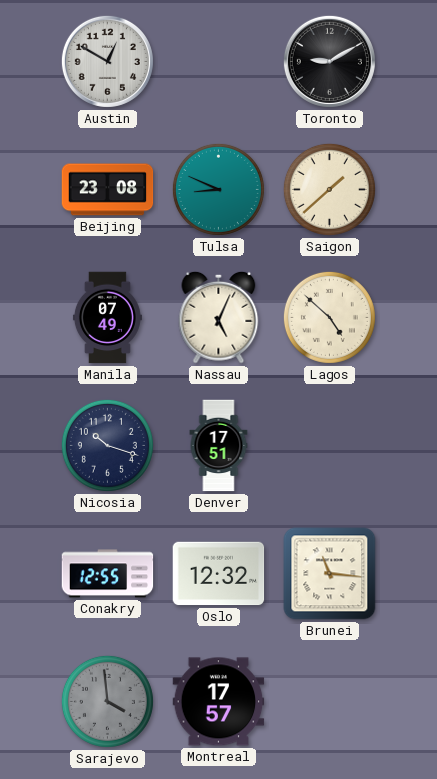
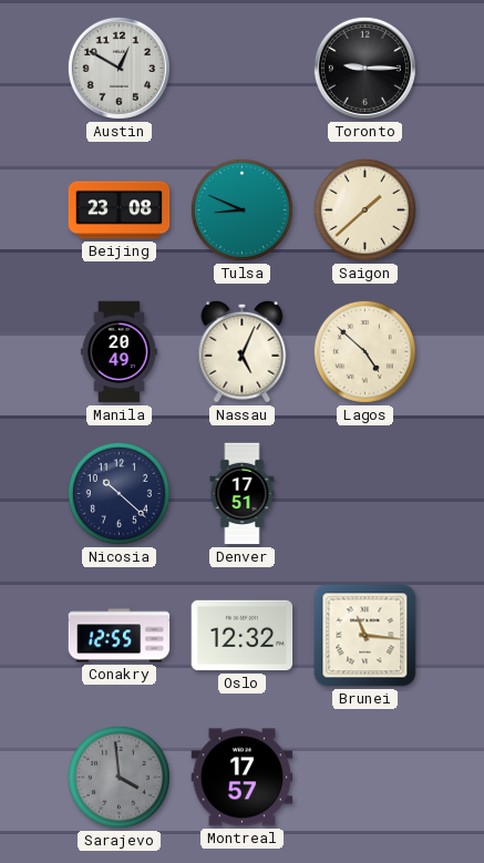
Toronto: 9:10 -> 9:15
Manila: 07:49 -> 20:49
Nicosia: 10:18 -> 10:22
